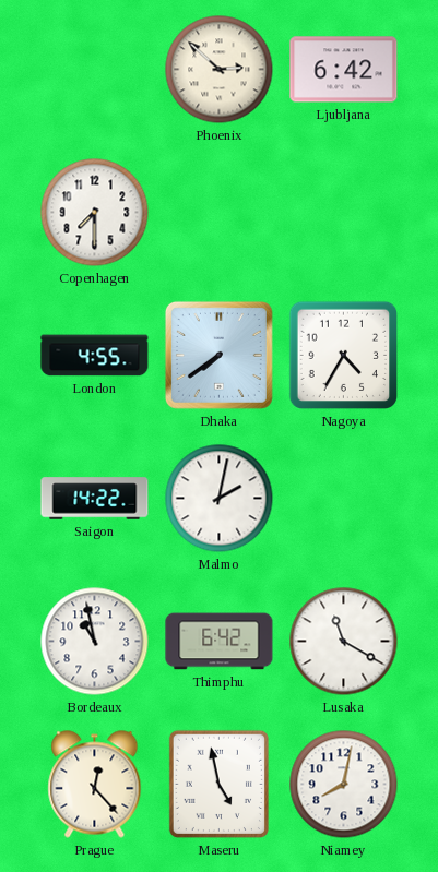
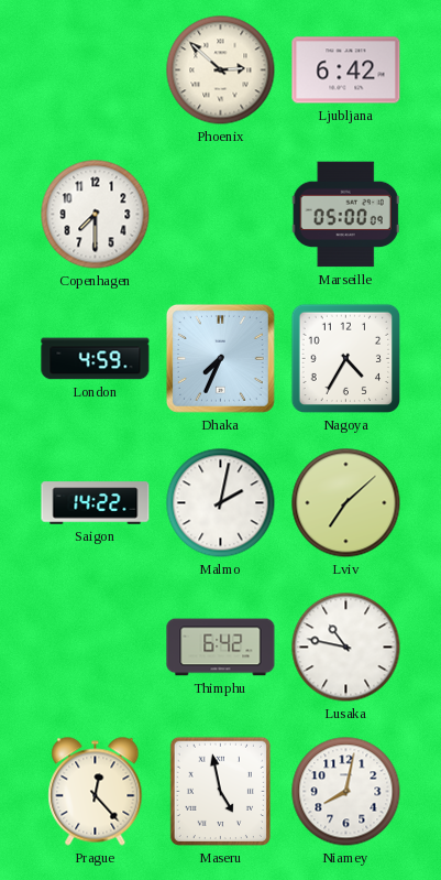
Marseille: none -> 05:00
London: 4:55 -> 4:59
Dhaka: 7:39 -> 7:34
Lviv: none -> 7:08
Bordeaux: 10:58 -> none
Lusaka: 11:20 -> 10:47
